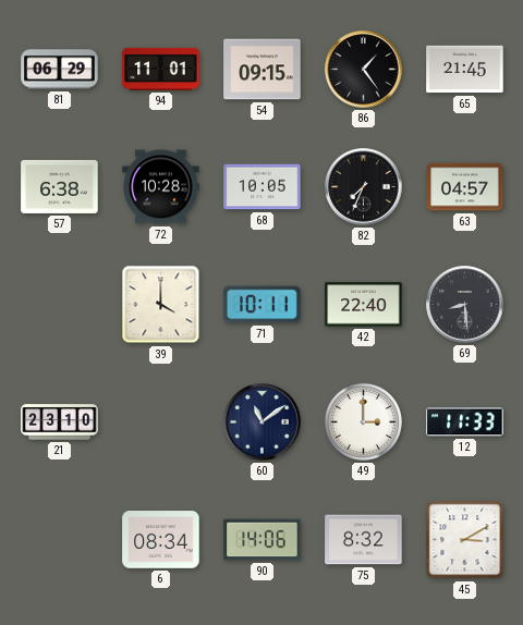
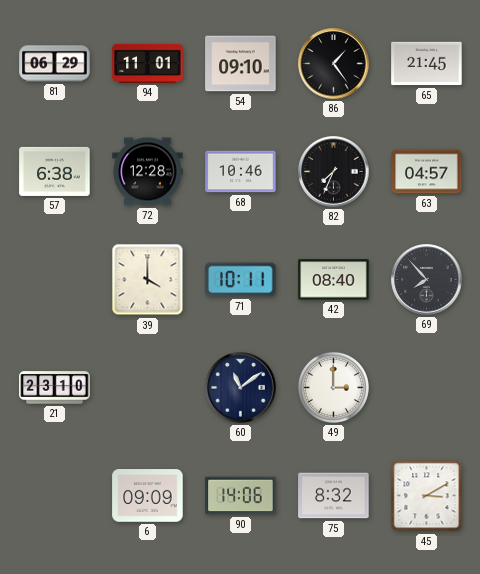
54: 09:15 -> 09:10
72: 10:28 -> 12:28
68: 10:05 -> 10:46
42: 22:40 -> 08:40
69: 8:29 -> 7:53
12: 11:33 -> none
6: 08:34 -> 09:09
